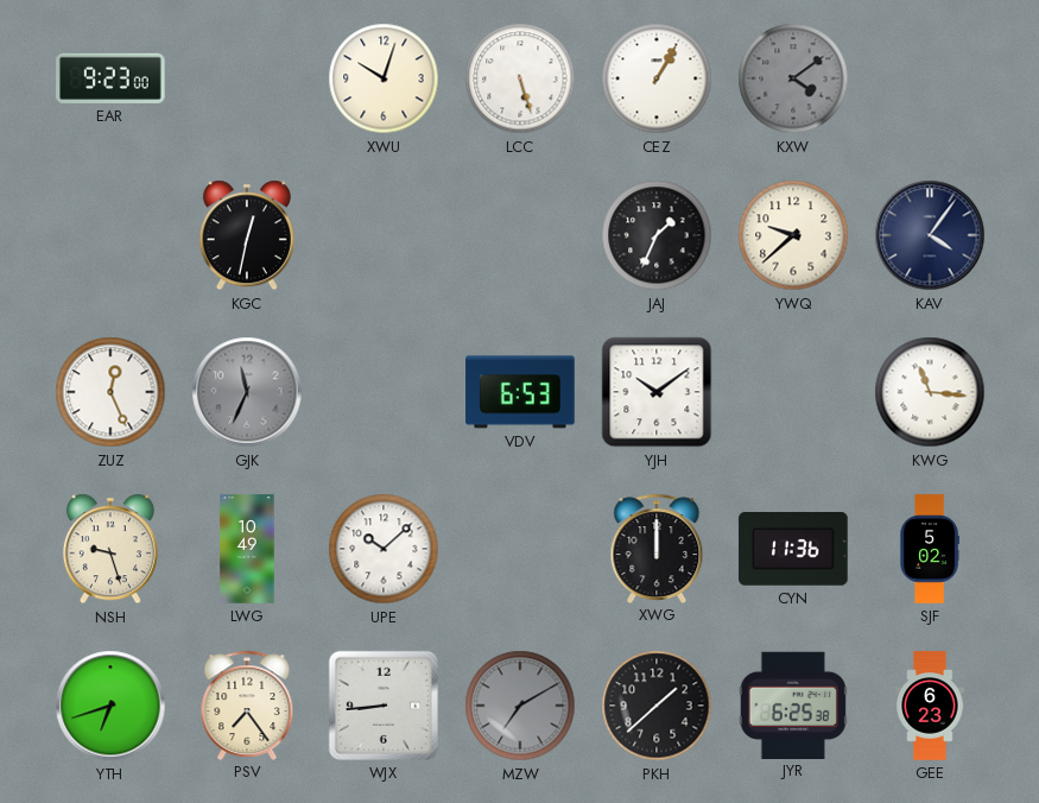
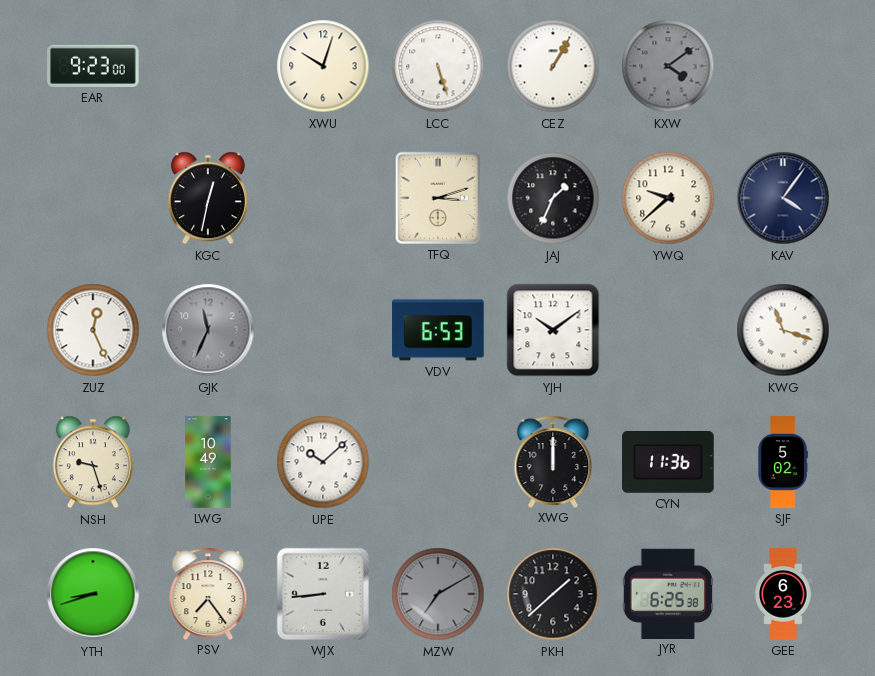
TFQ: none -> 3:12
KWG: 11:16 -> 11:18
YTH: 6:42 -> 8:42
